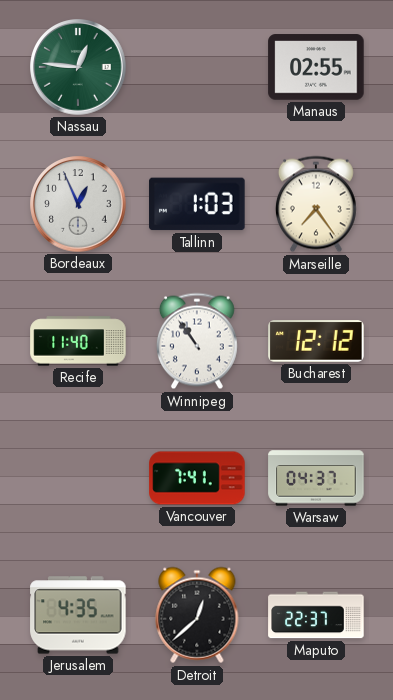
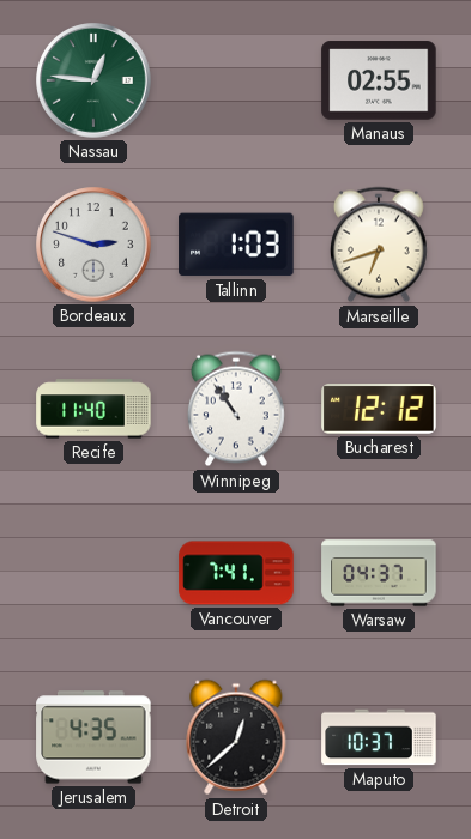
Bordeaux: 12:56 -> 2:48
Marseille: 7:24 -> 6:42
Maputo: 22:37 -> 10:37
